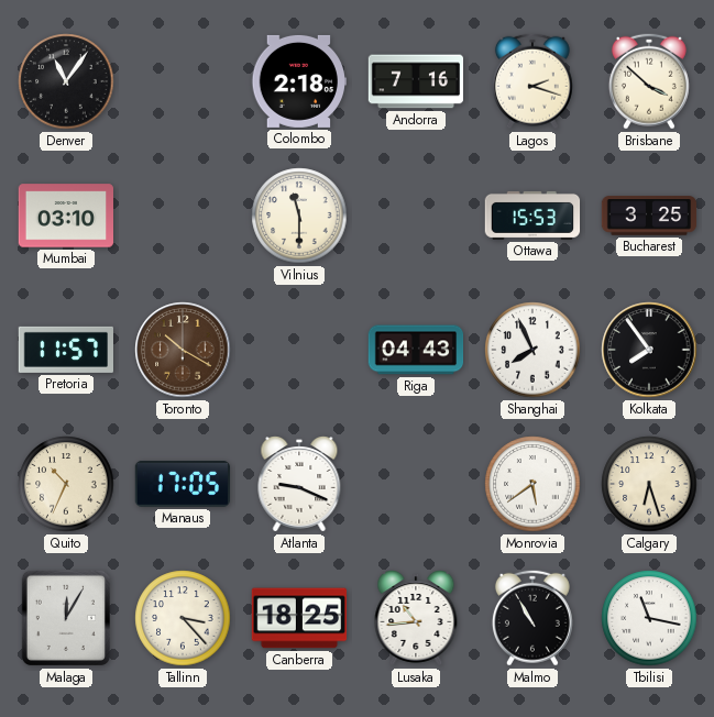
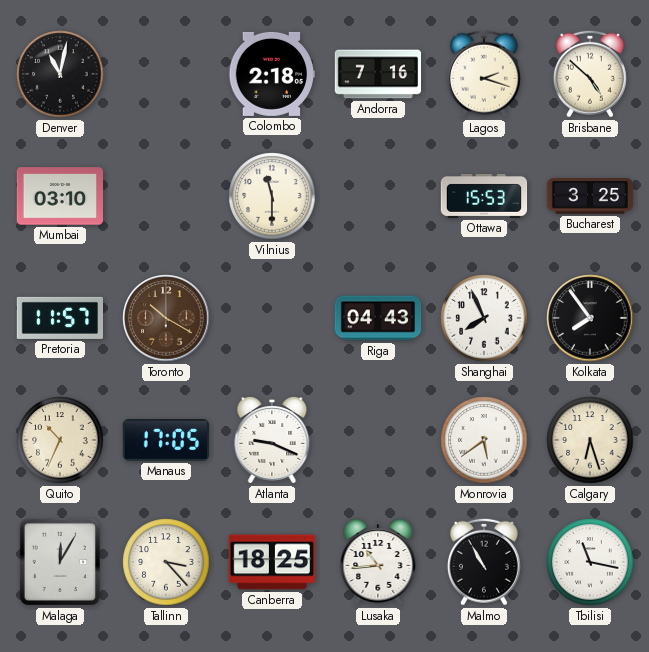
Denver: 11:06 -> 11:02
Brisbane: 3:52 -> 4:52
